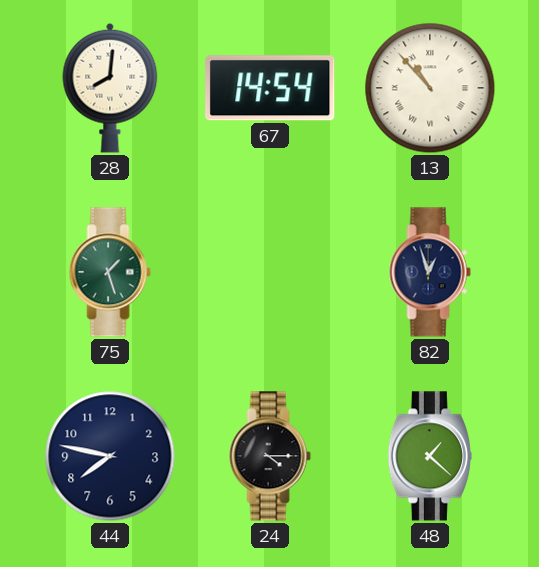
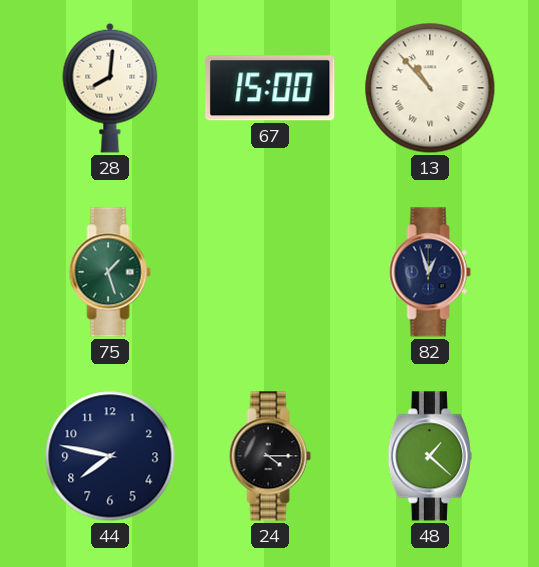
67: 14:54 -> 15:00
